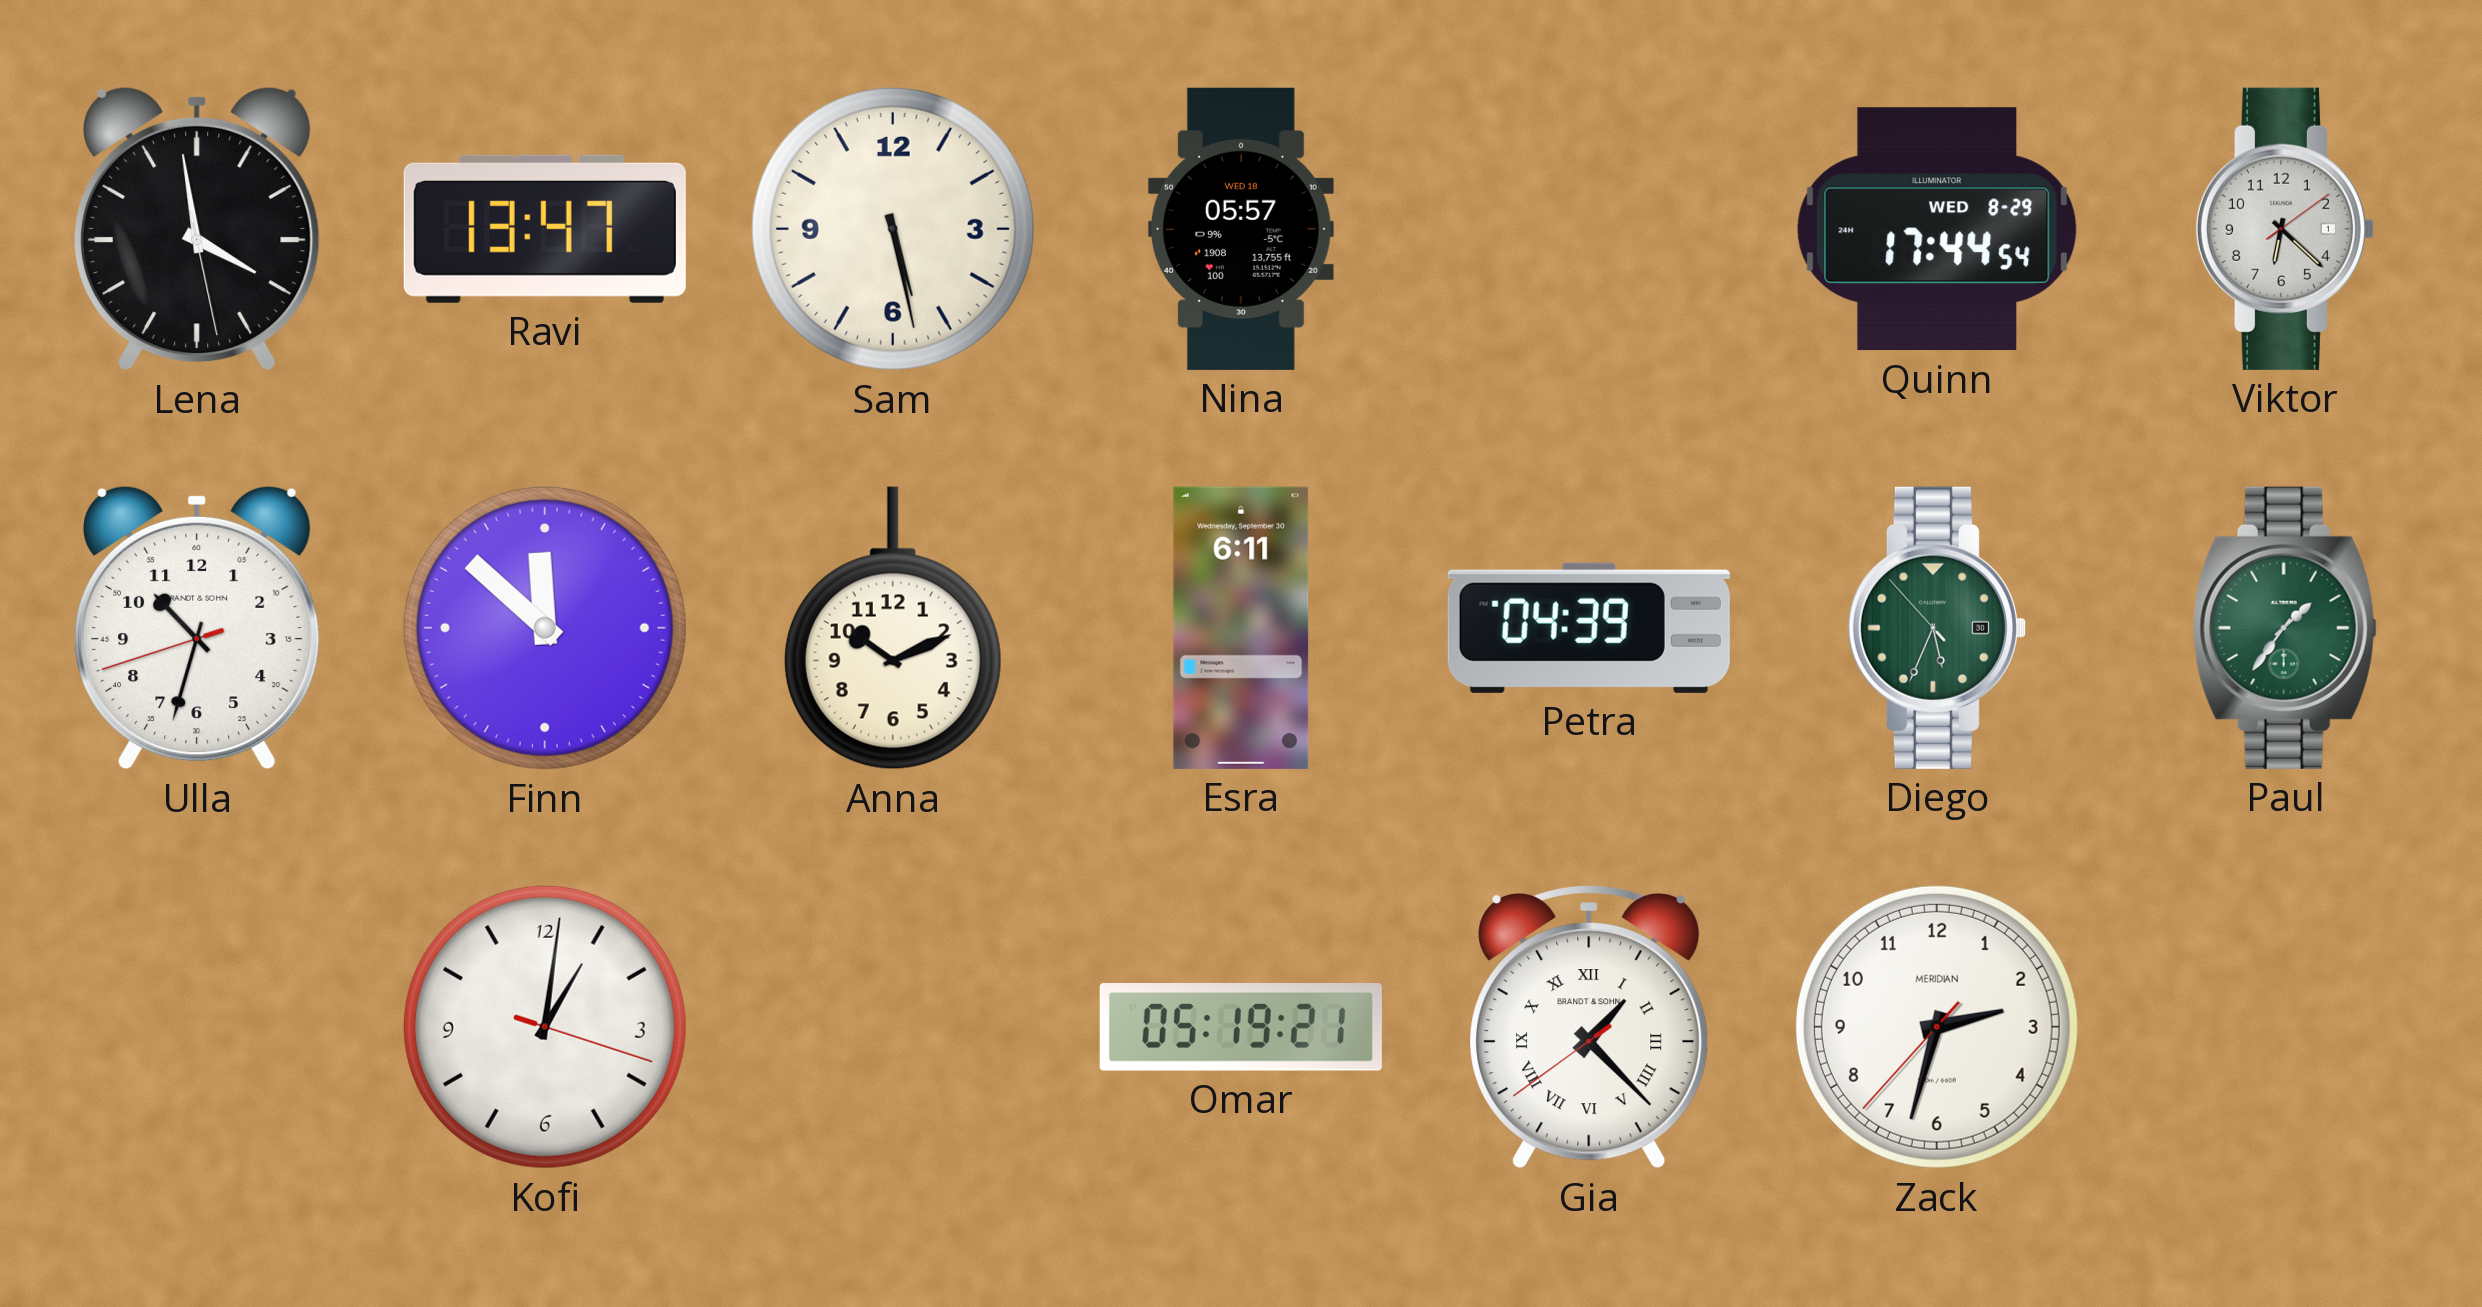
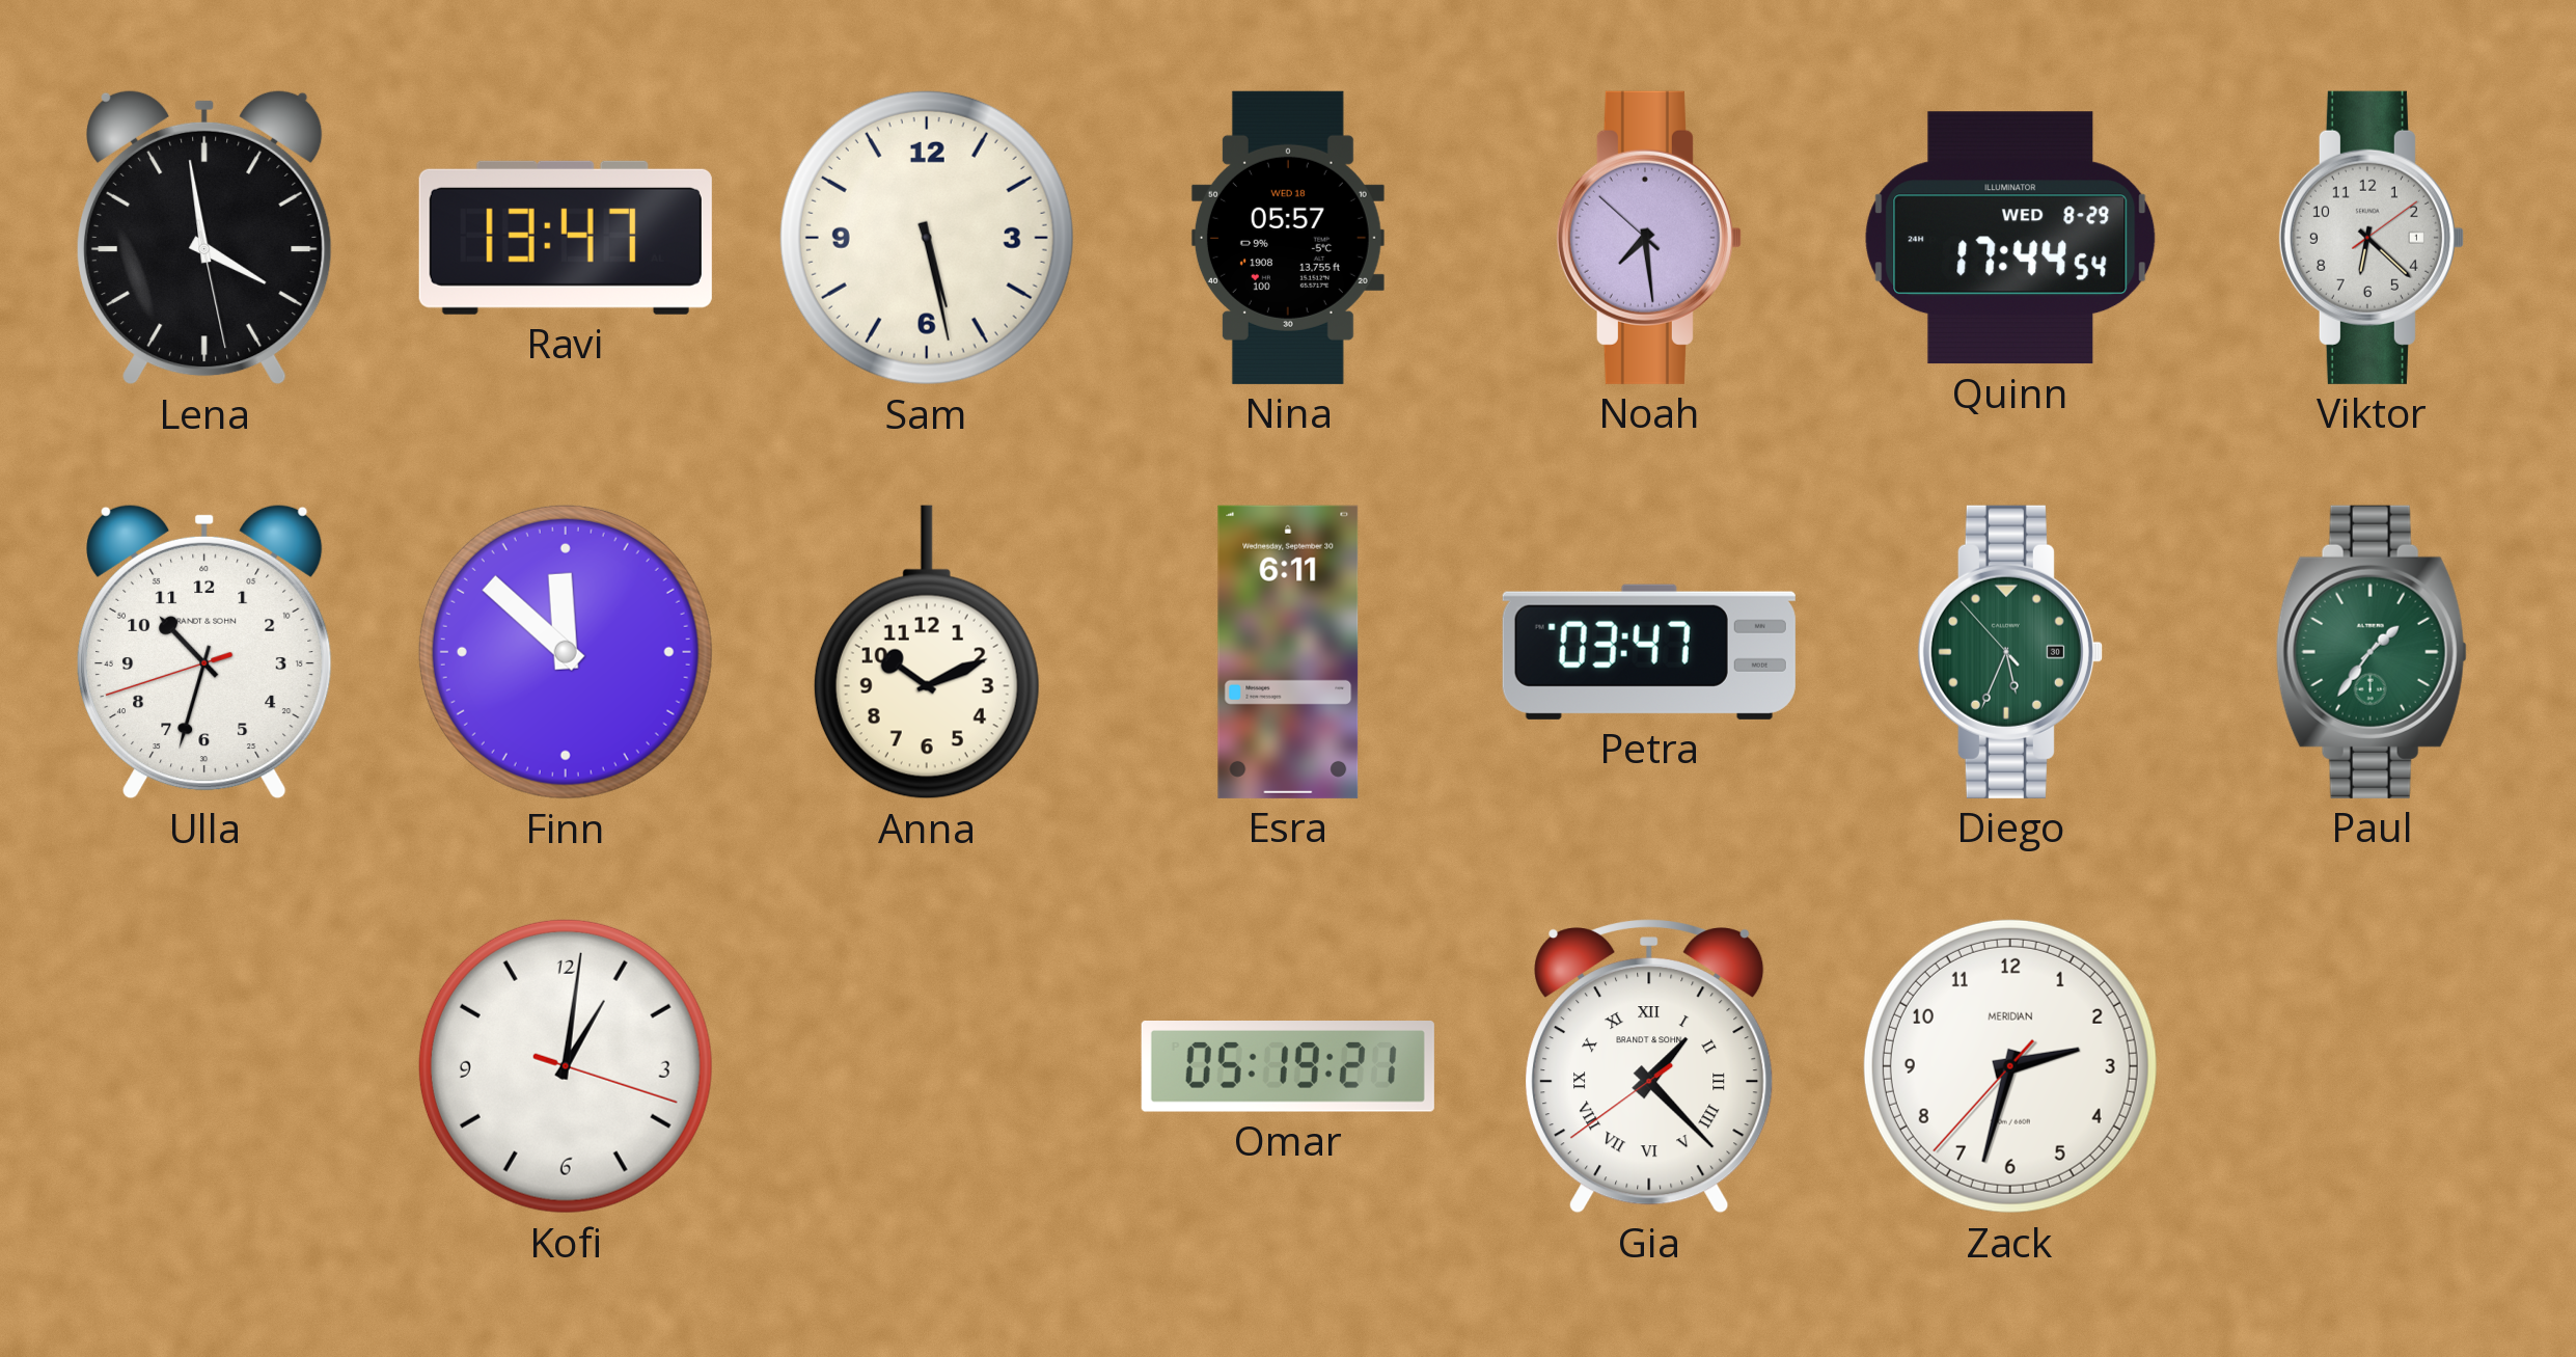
Noah: none -> 7:28
Petra: 04:39 -> 03:47
